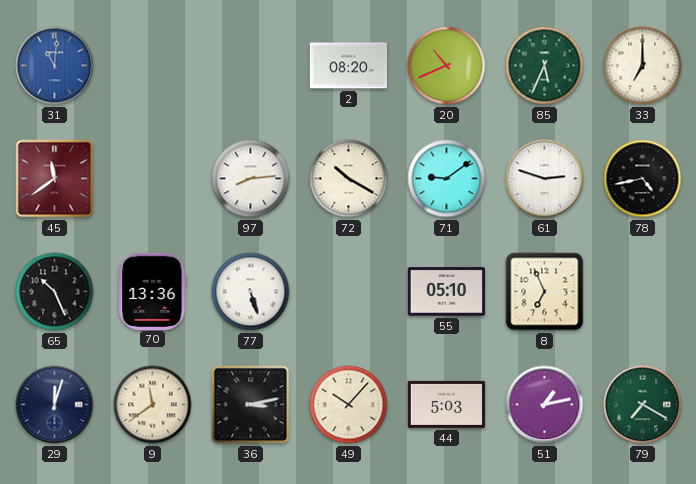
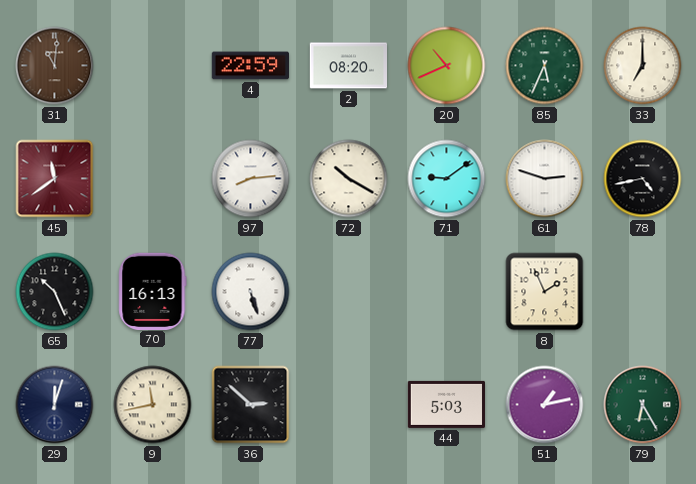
31 dial: blue -> brown
4: none -> 22:59
70: 13:36 -> 16:13
55: 05:10 -> none
8: 6:56 -> 1:56
9: 11:39 -> 11:43
36: 3:13 -> 2:52
49: 10:07 -> none
79: 7:20 -> 6:25
